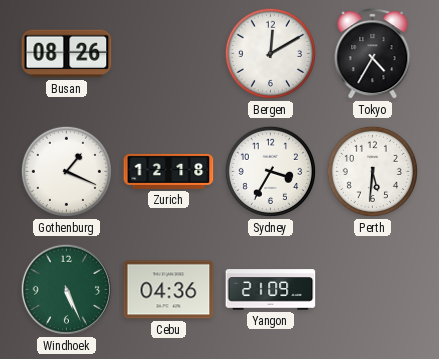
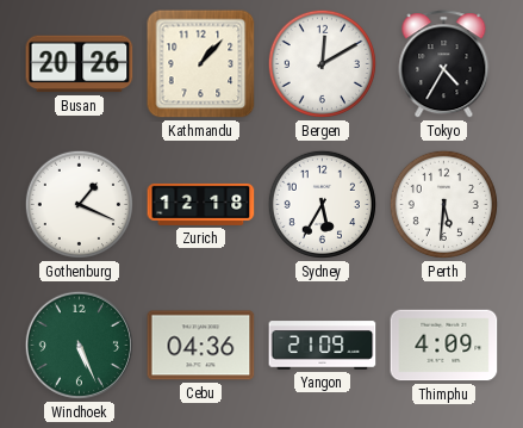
Busan: 08:26 -> 20:26
Kathmandu: none -> 1:07
Sydney: 3:35 -> 5:35
Thimphu: none -> 4:09
